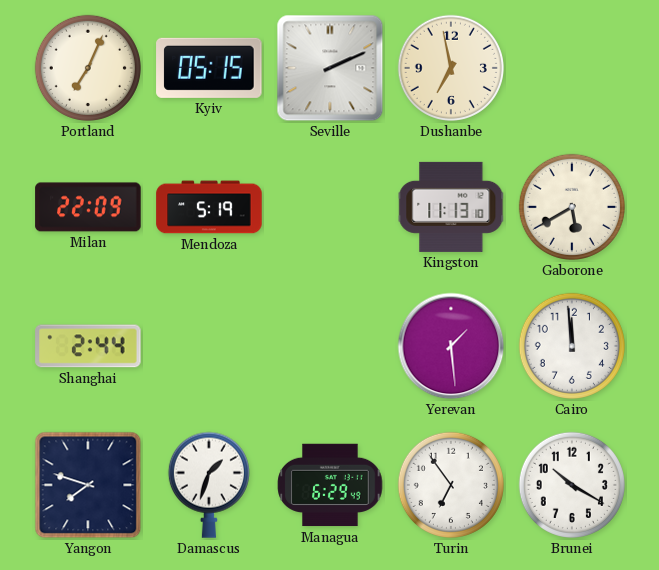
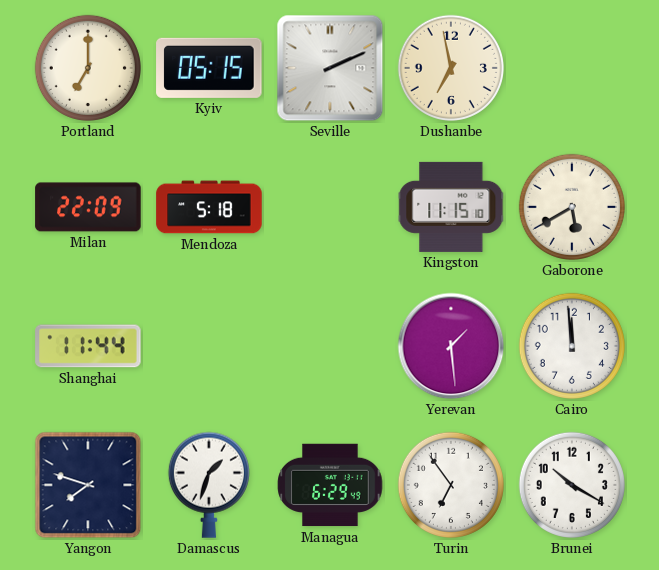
Portland: 7:04 -> 7:00
Mendoza: 5:19 -> 5:18
Kingston: 11:13 -> 11:15
Shanghai: 2:44 -> 11:44
